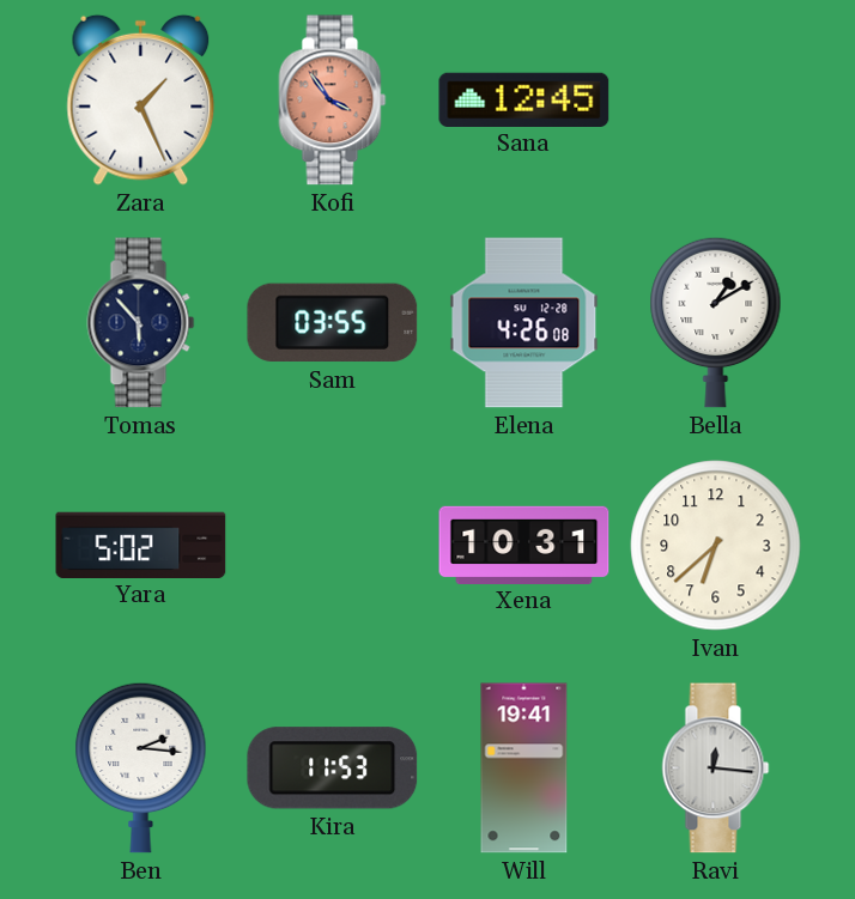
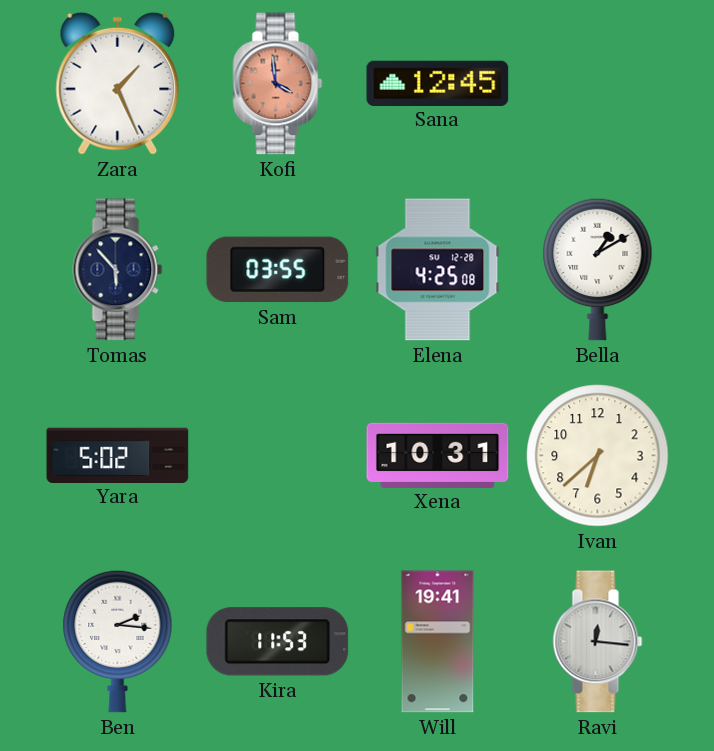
Kofi: 3:54 -> 3:59
Elena: 4:26 -> 4:25
